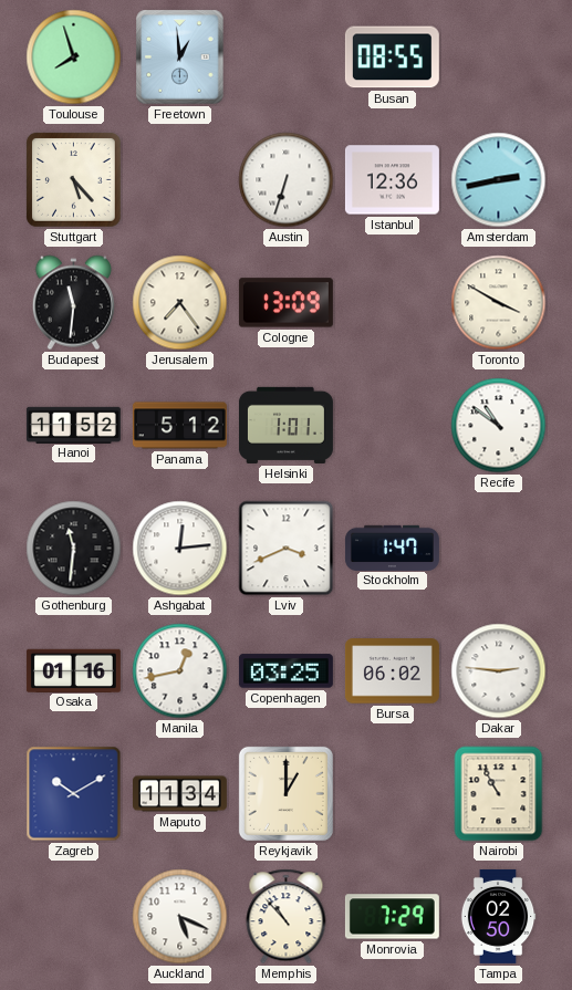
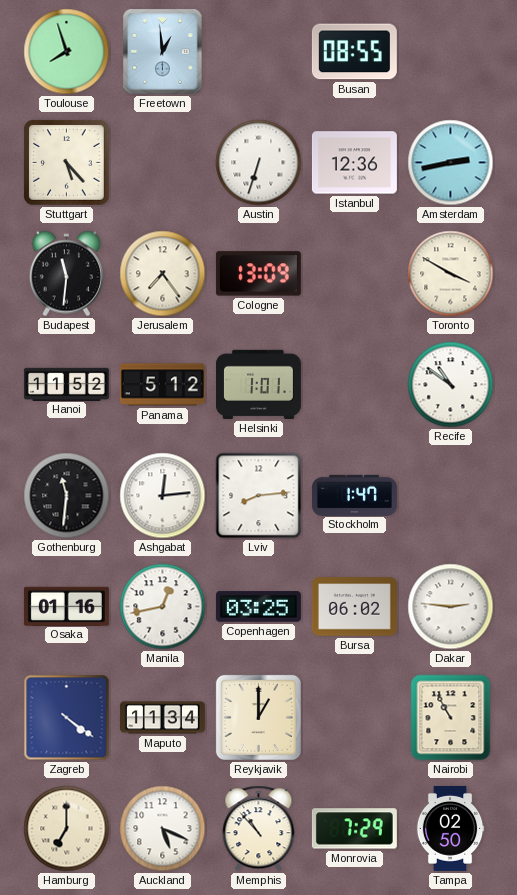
Lviv: 3:41 -> 8:14
Zagreb: 10:10 -> 4:21
Hamburg: none -> 7:00
